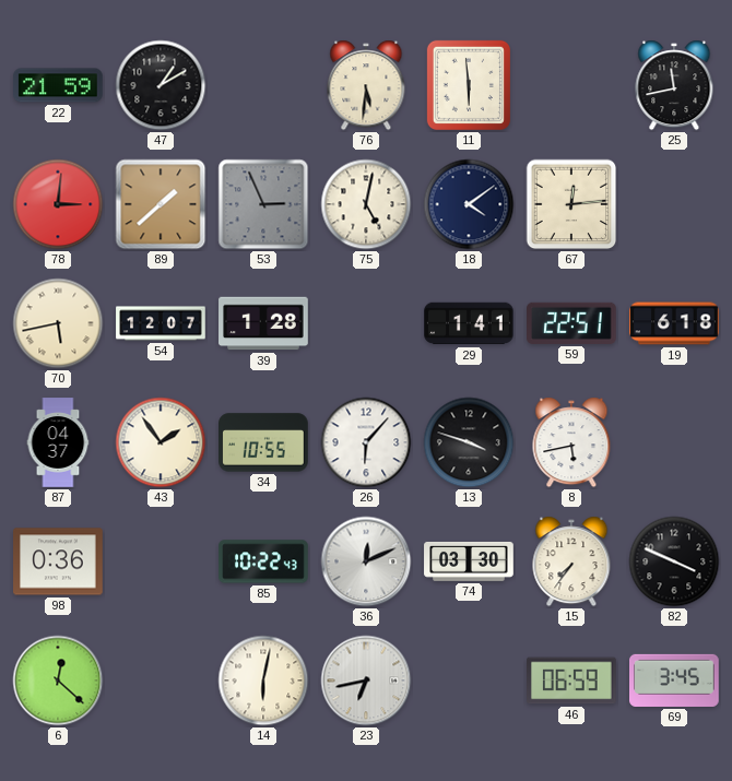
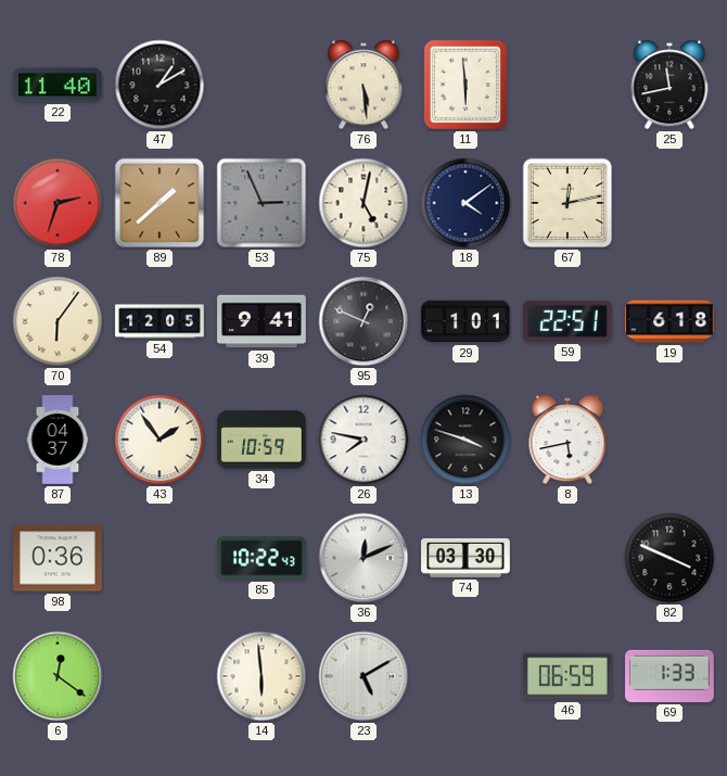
22: 21:59 -> 11:40
76: 5:31 -> 5:29
78: 3:01 -> 2:33
67: 12:14 -> 12:13
70: 5:43 -> 6:06
54: 12:07 -> 12:05
39: 1:28 -> 9:41
95: none -> 12:49
29: 1:41 -> 1:01
34: 10:55 -> 10:59
26: 6:07 -> 7:47
15: 7:36 -> none
6: 12:22 -> 12:21
14: 6:02 -> 5:59
23: 6:43 -> 5:10
69: 3:45 -> 1:33
